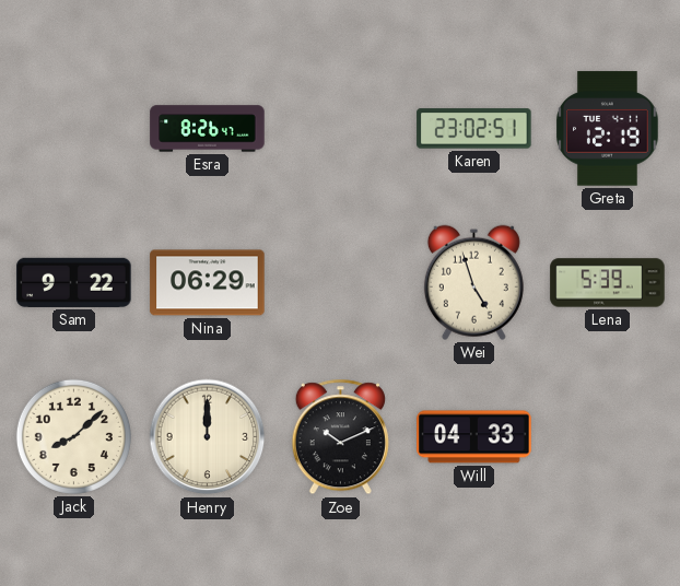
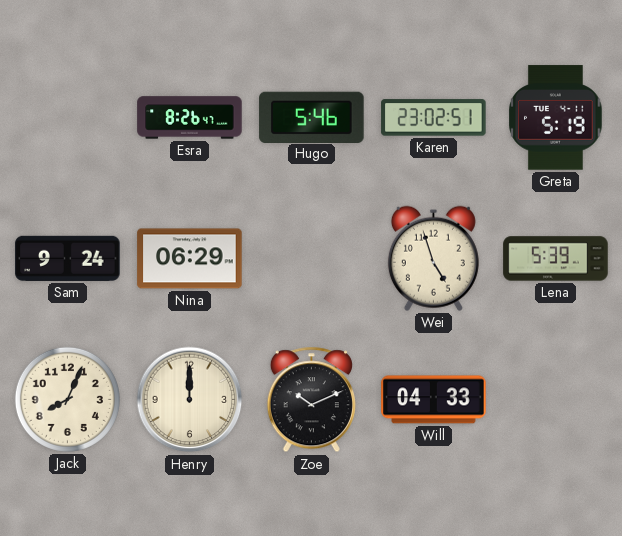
Hugo: none -> 5:46
Greta: 12:19 -> 5:19
Sam: 9:22 -> 9:24
Jack: 8:08 -> 8:04
